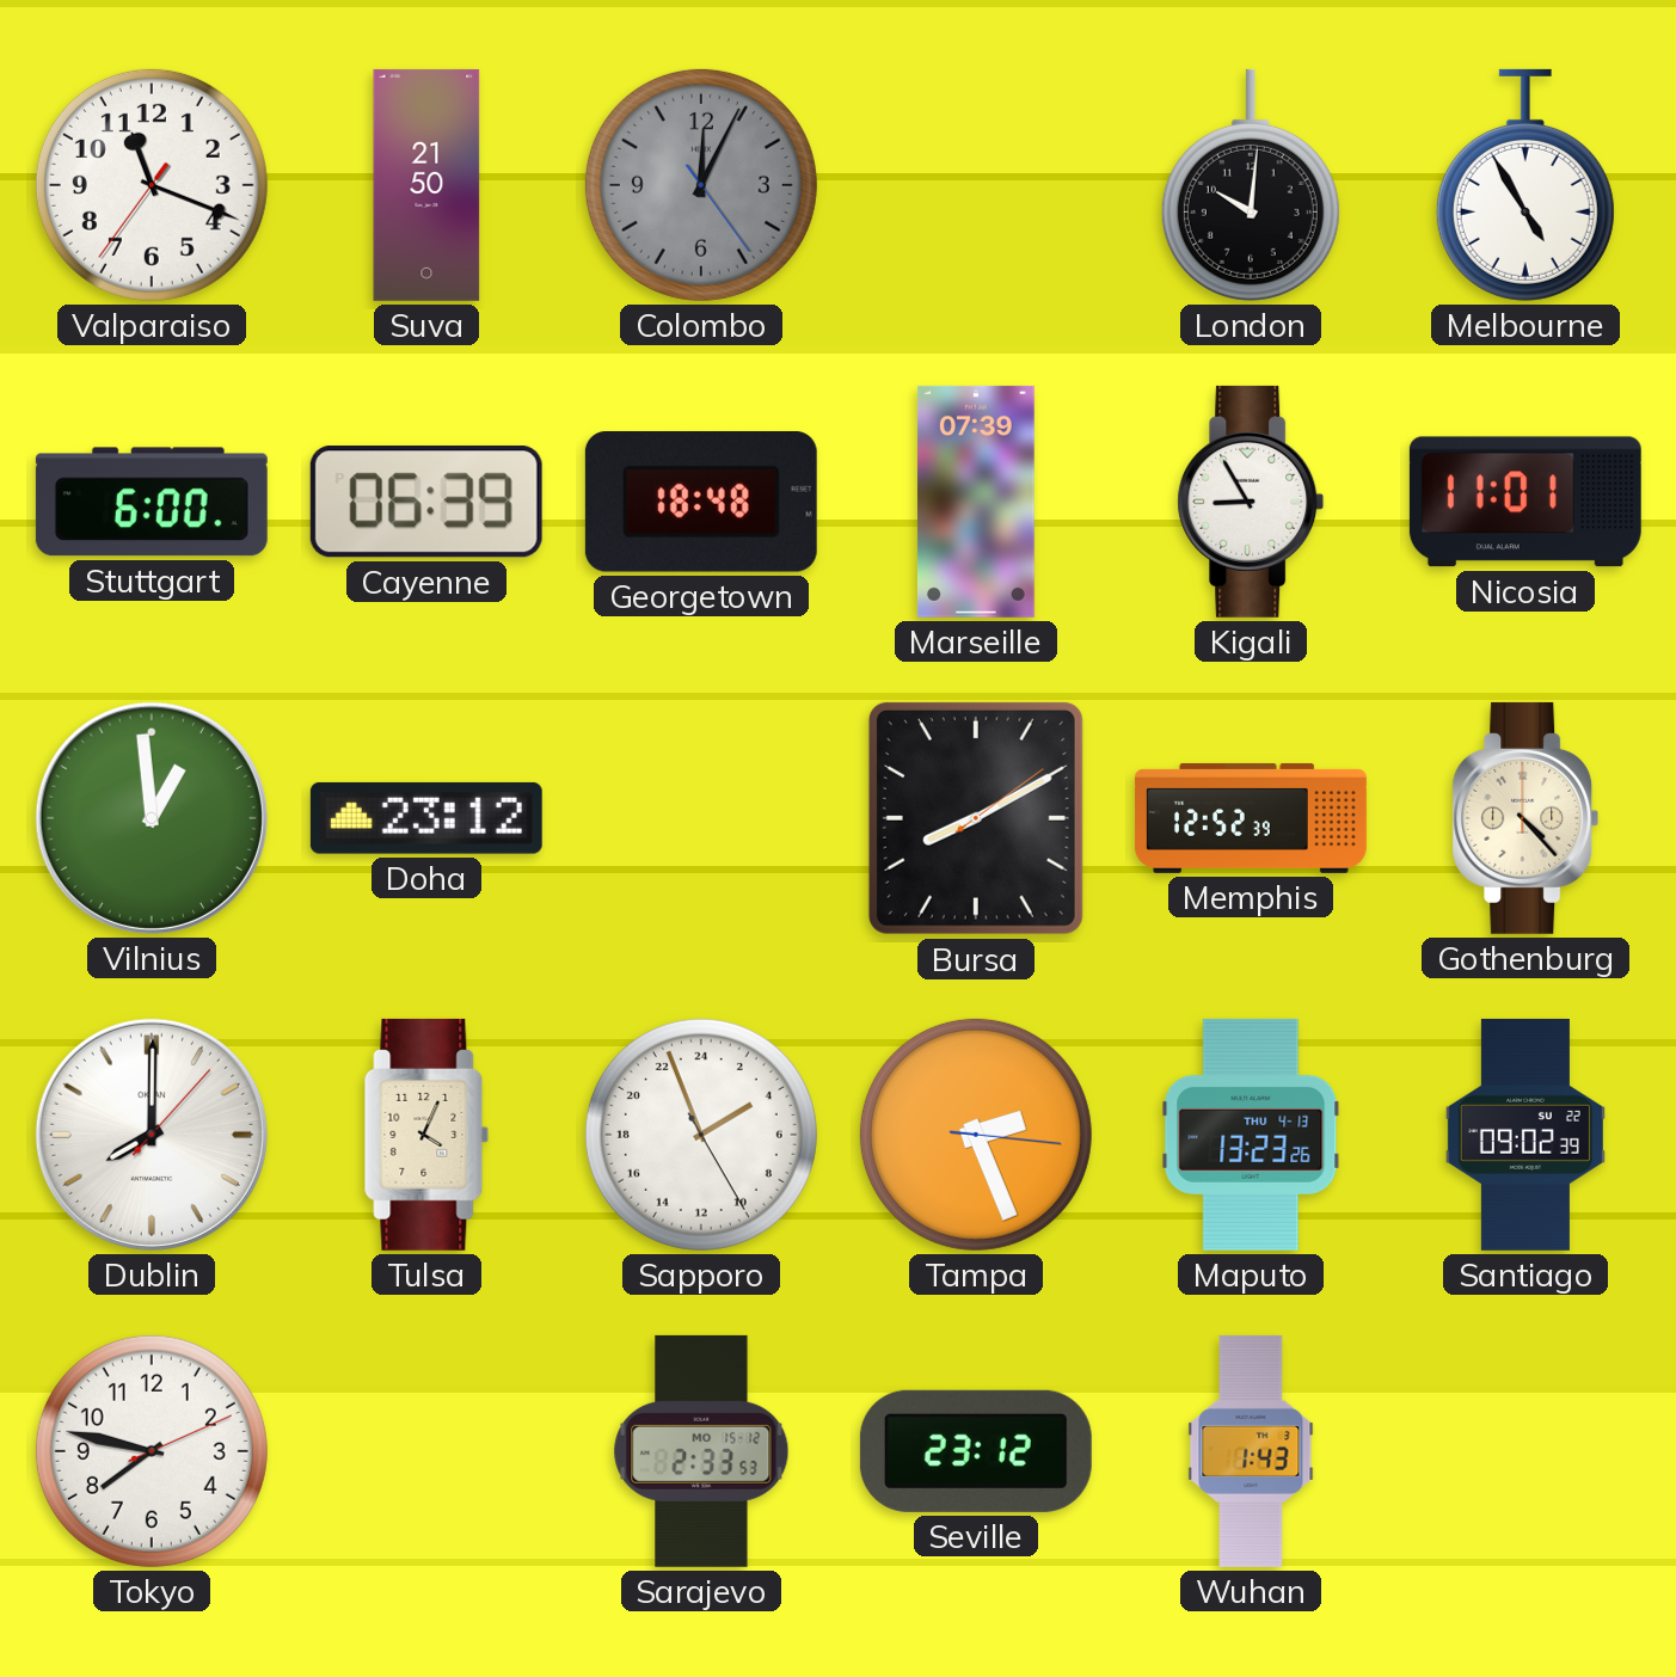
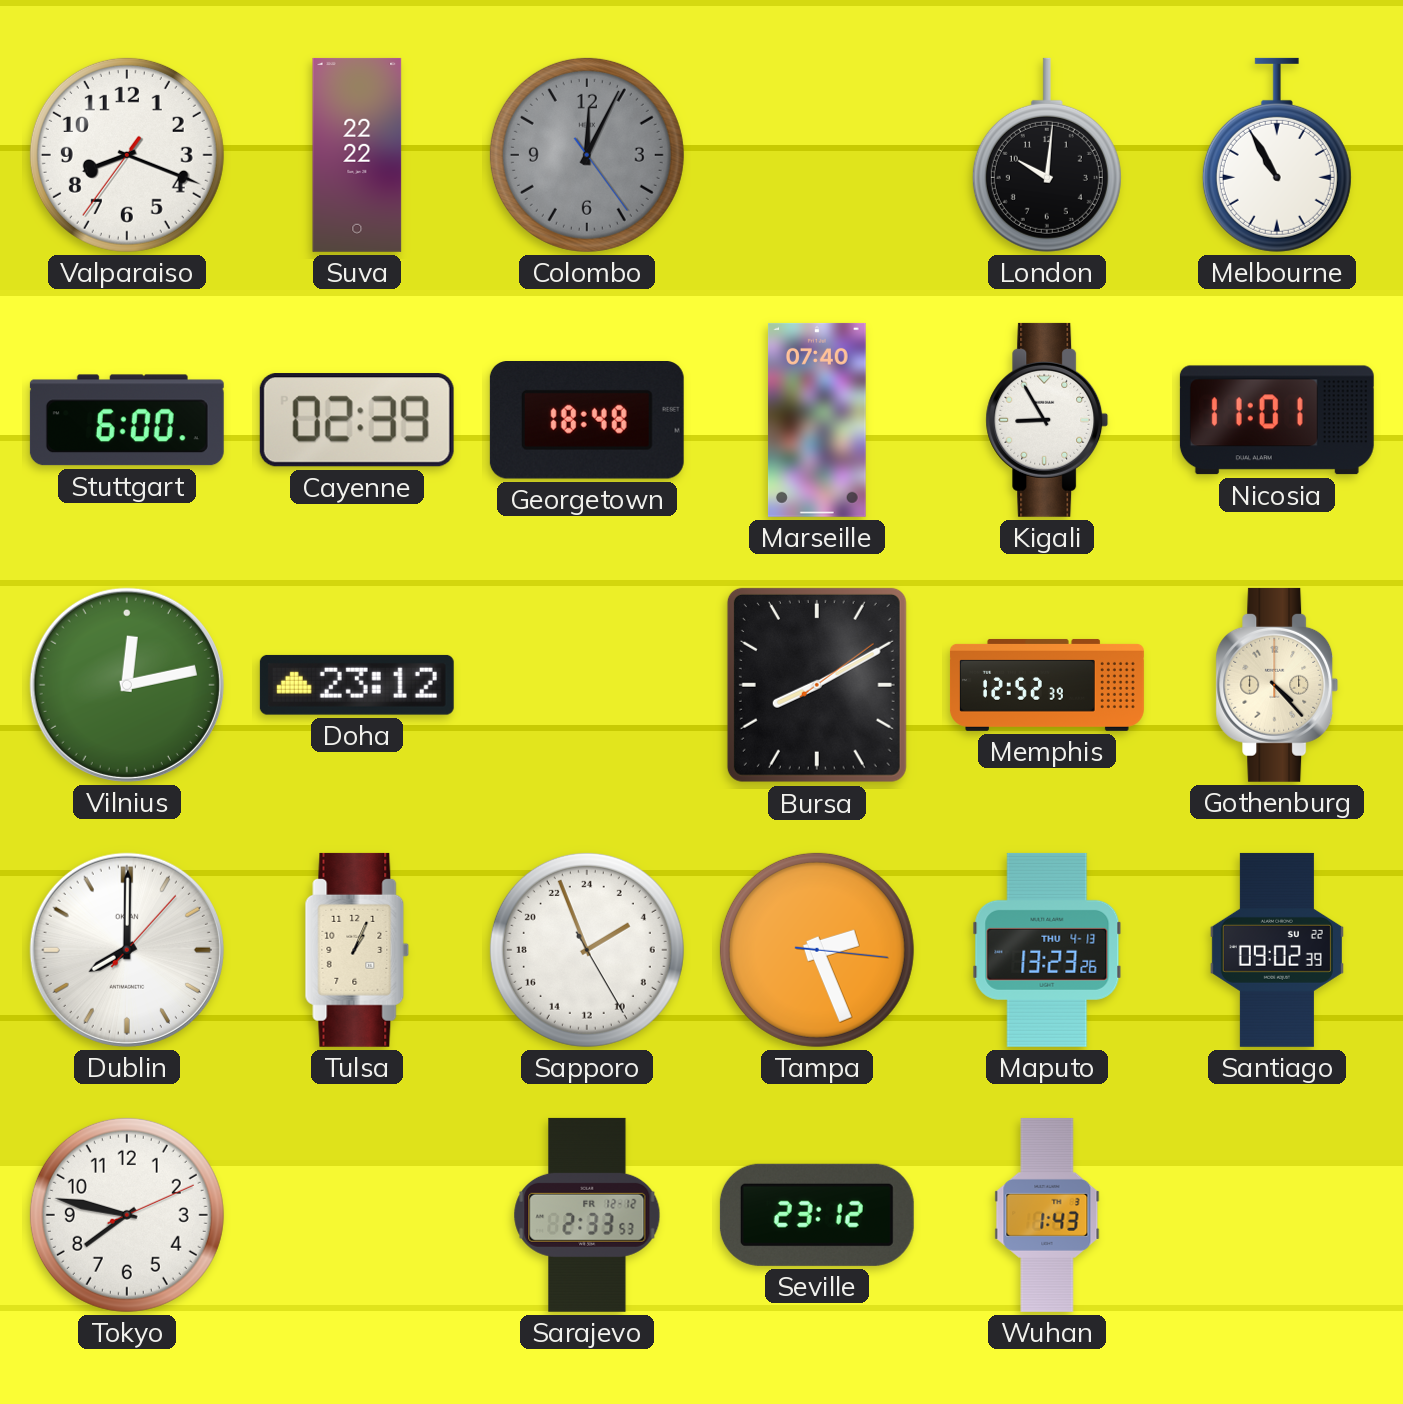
Valparaiso: 11:18 -> 8:18
Suva: 21:50 -> 22:22
Melbourne: 4:55 -> 10:55
Cayenne: 06:39 -> 02:39
Marseille: 07:39 -> 07:40
Vilnius: 12:59 -> 12:13
Tulsa: 4:04 -> 1:04
Sarajevo date: MO 15-12 -> FR 12-12
